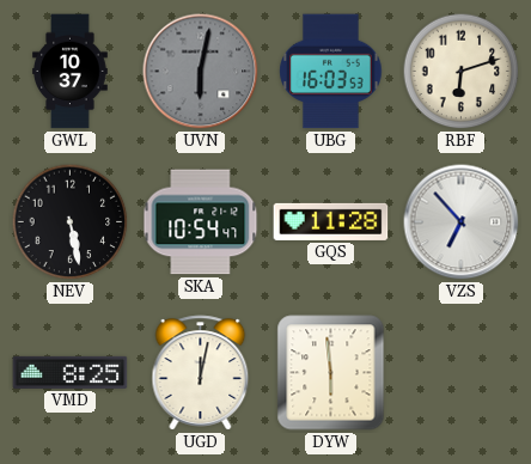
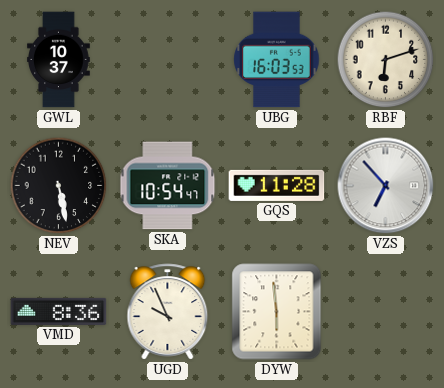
UVN: 6:02 -> none
VMD: 8:25 -> 8:36
UGD: 12:02 -> 9:56
